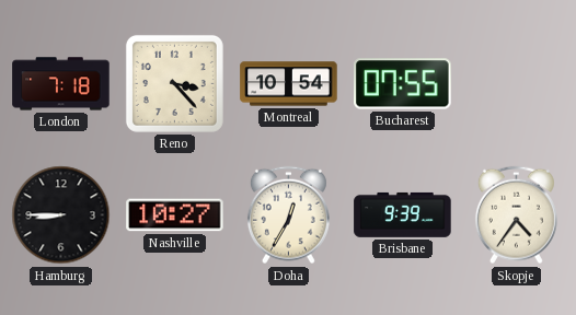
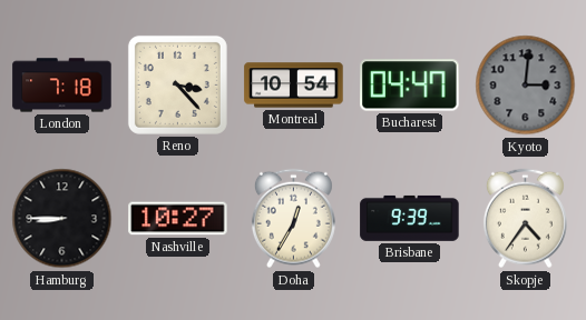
Bucharest: 07:55 -> 04:47
Kyoto: none -> 3:01
